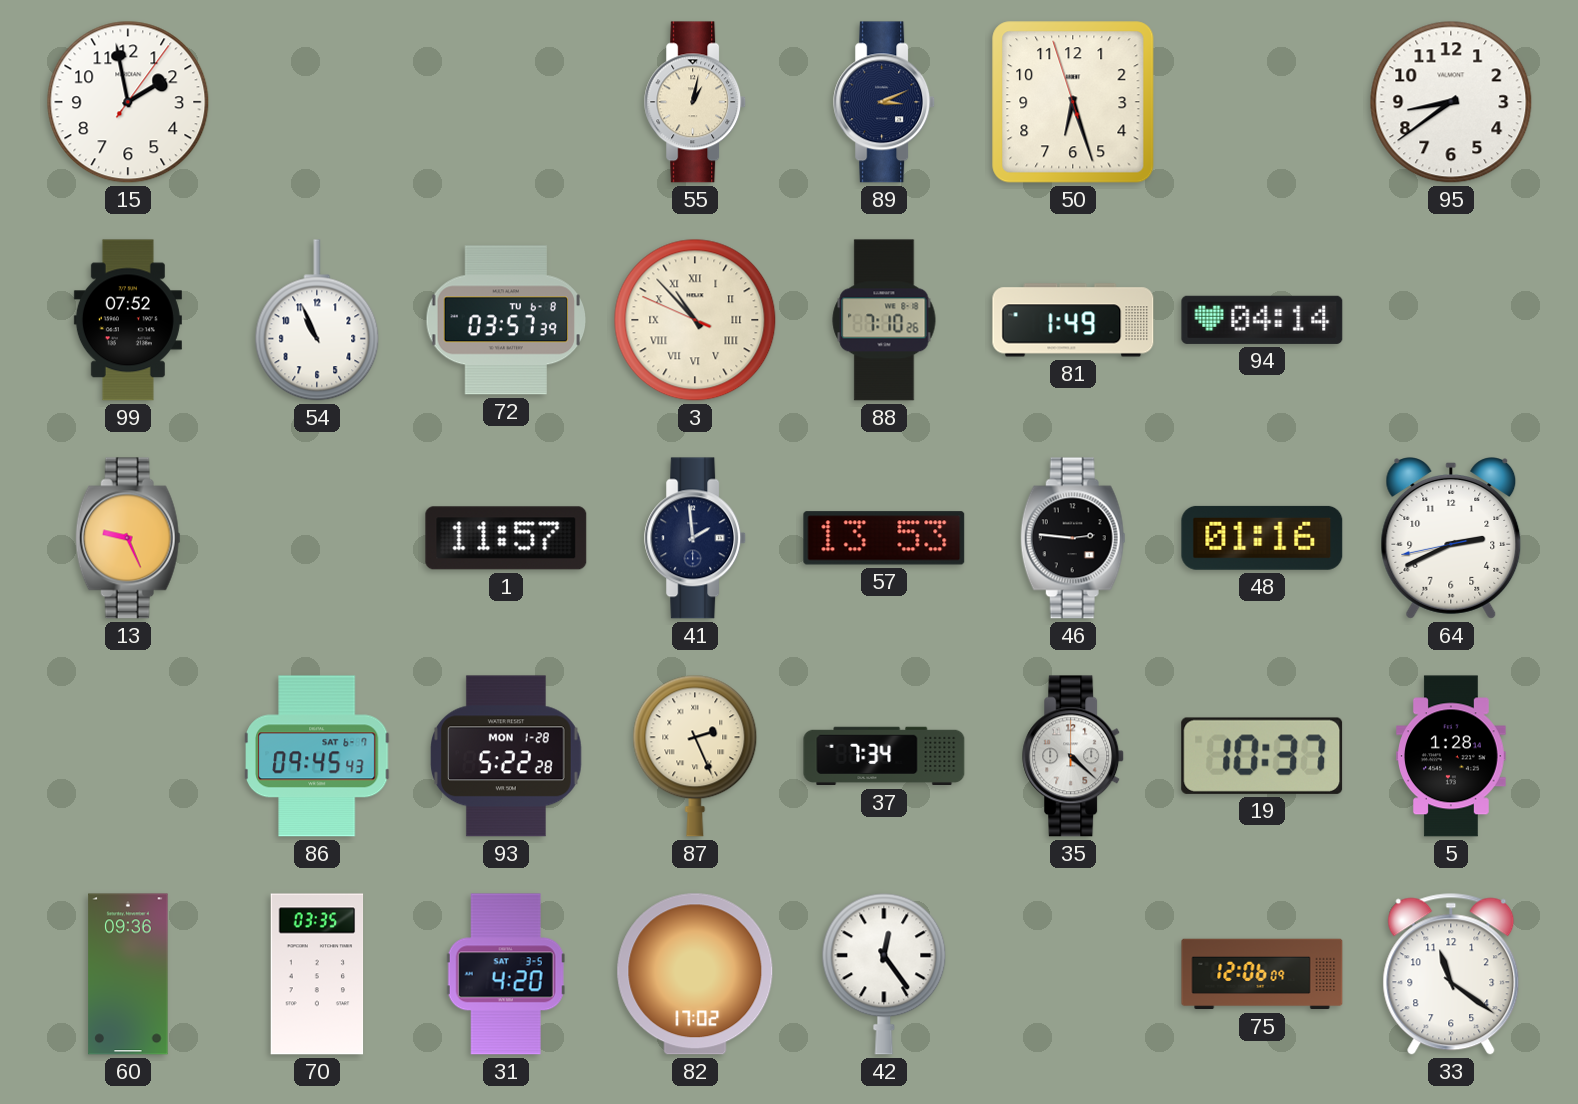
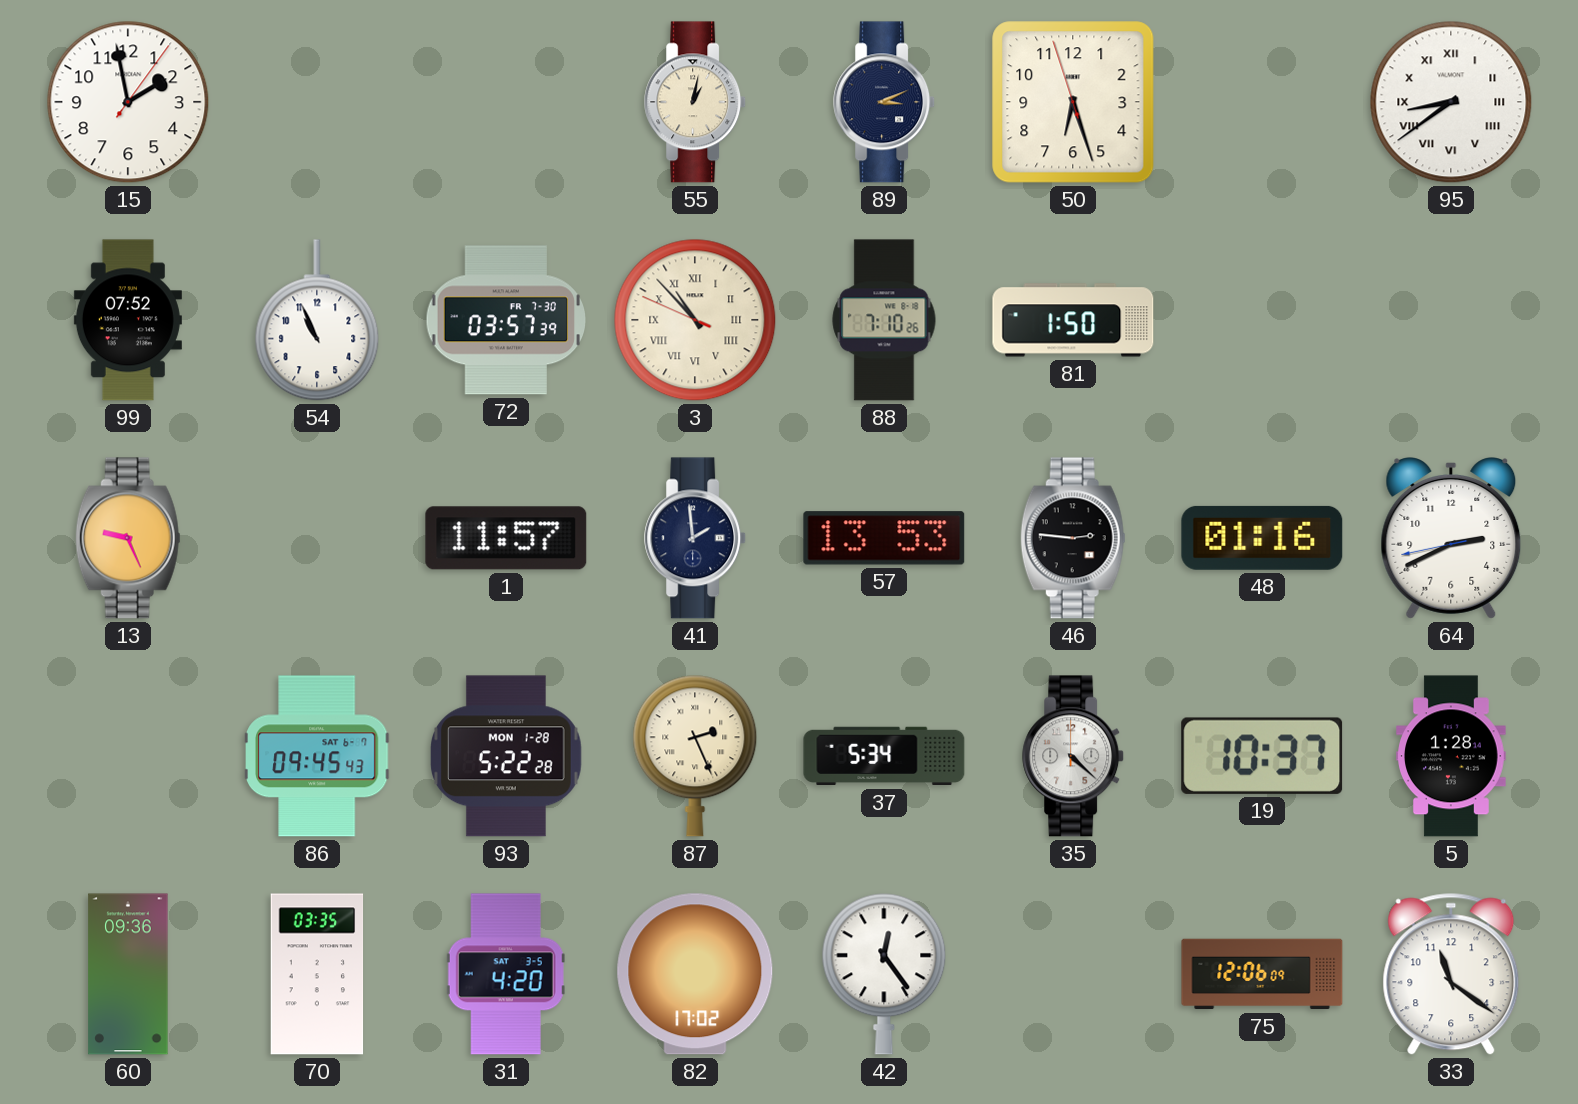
95 numerals: Arabic -> Roman
72 date: TU 6-8 -> FR 7-30
81: 1:49 -> 1:50
94: 04:14 -> none
37: 7:34 -> 5:34
